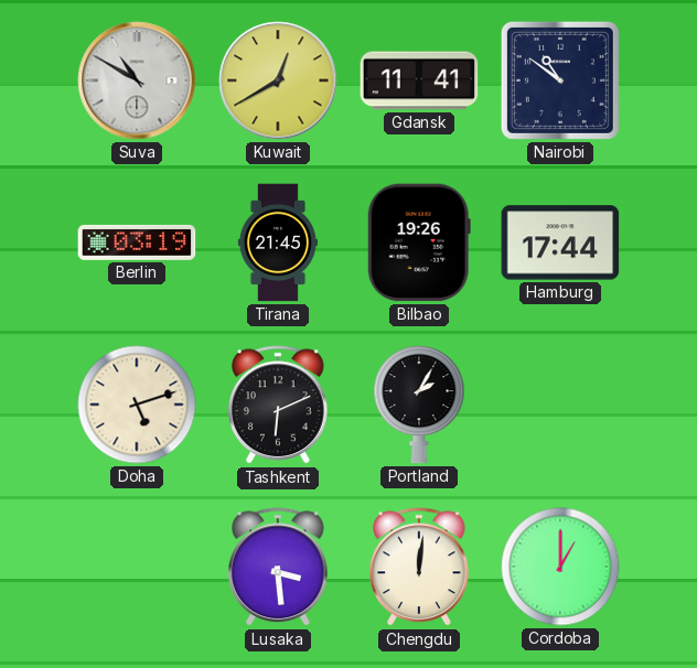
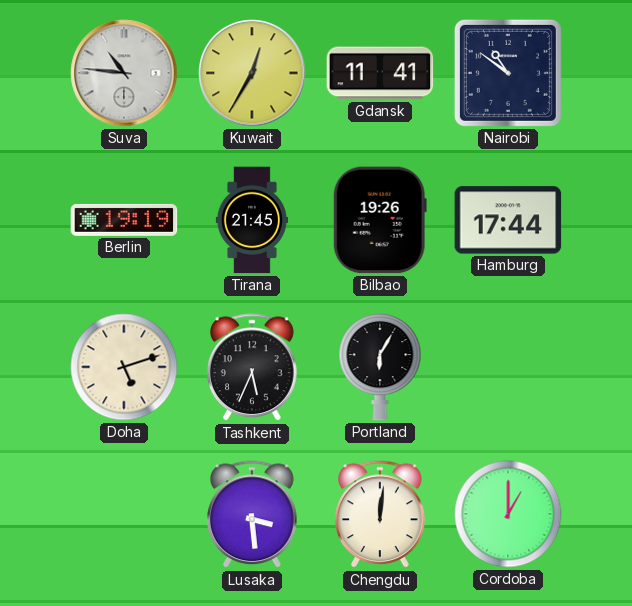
Suva: 10:50 -> 10:46
Kuwait: 12:40 -> 12:35
Berlin: 03:19 -> 19:19
Tashkent: 6:11 -> 5:34
Portland: 2:05 -> 6:05
